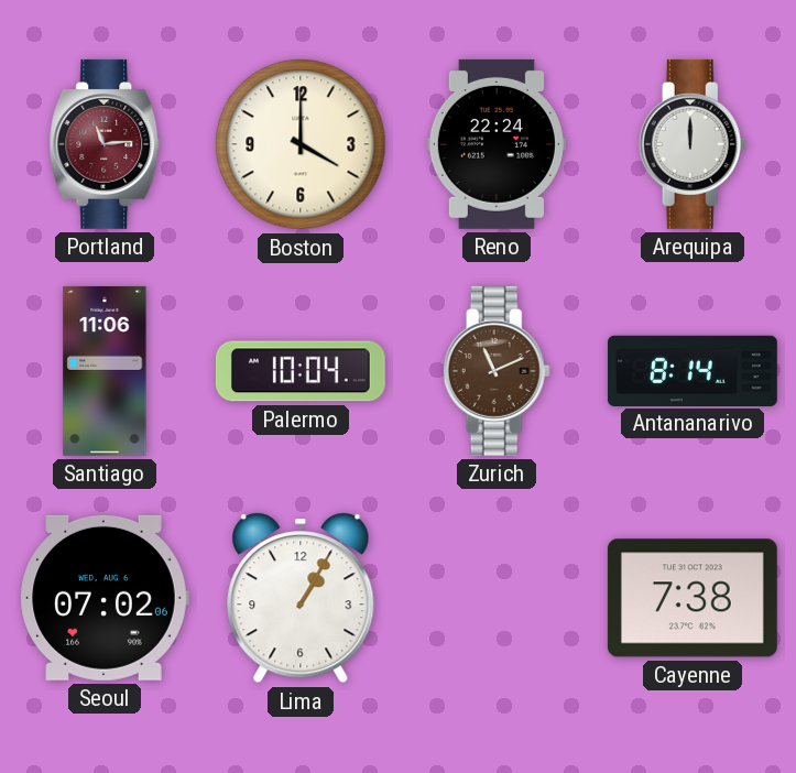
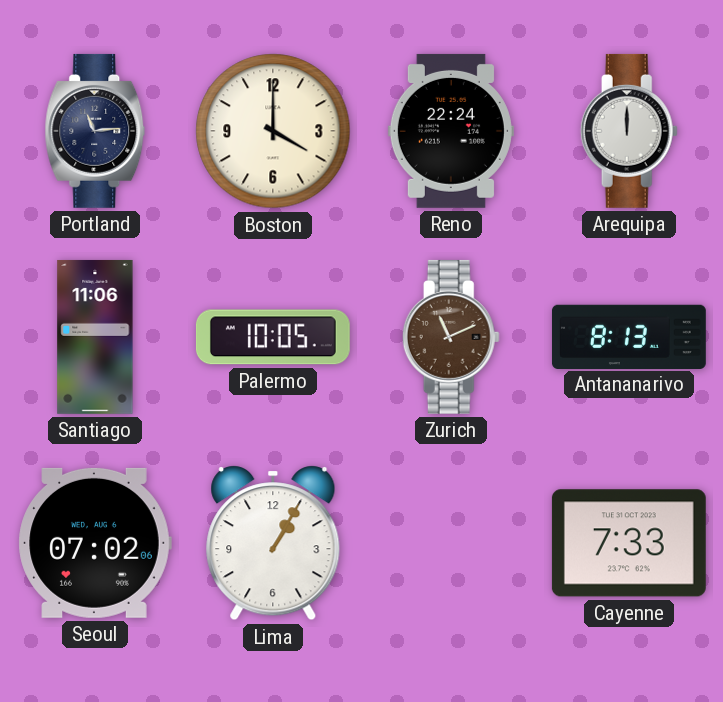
Portland dial: burgundy -> navy
Palermo: 10:04 -> 10:05
Antananarivo: 8:14 -> 8:13
Cayenne: 7:38 -> 7:33
